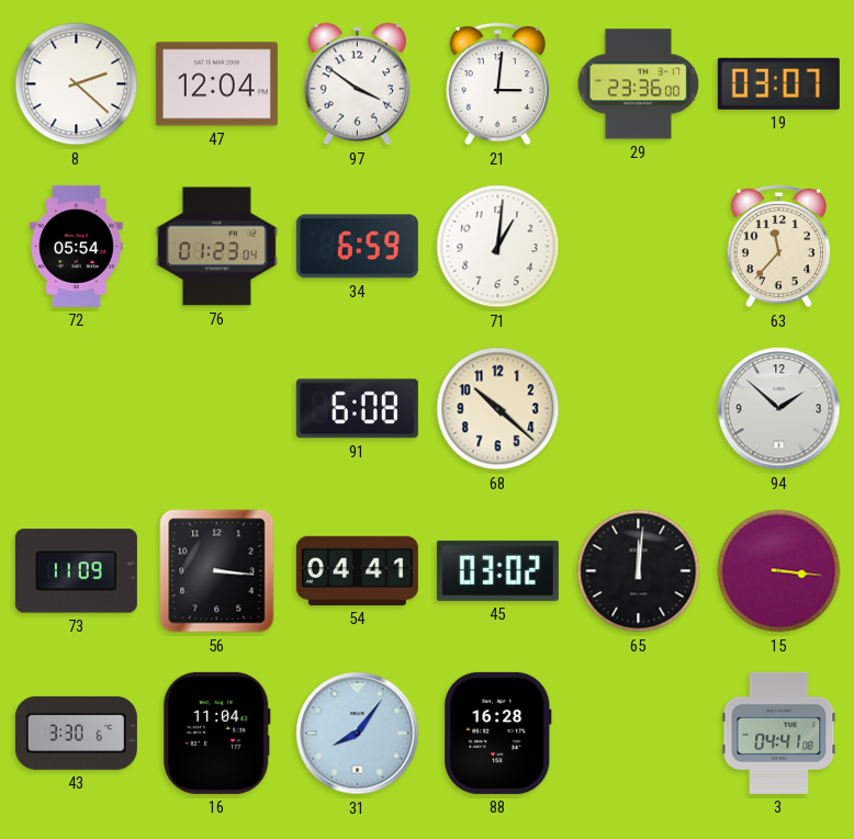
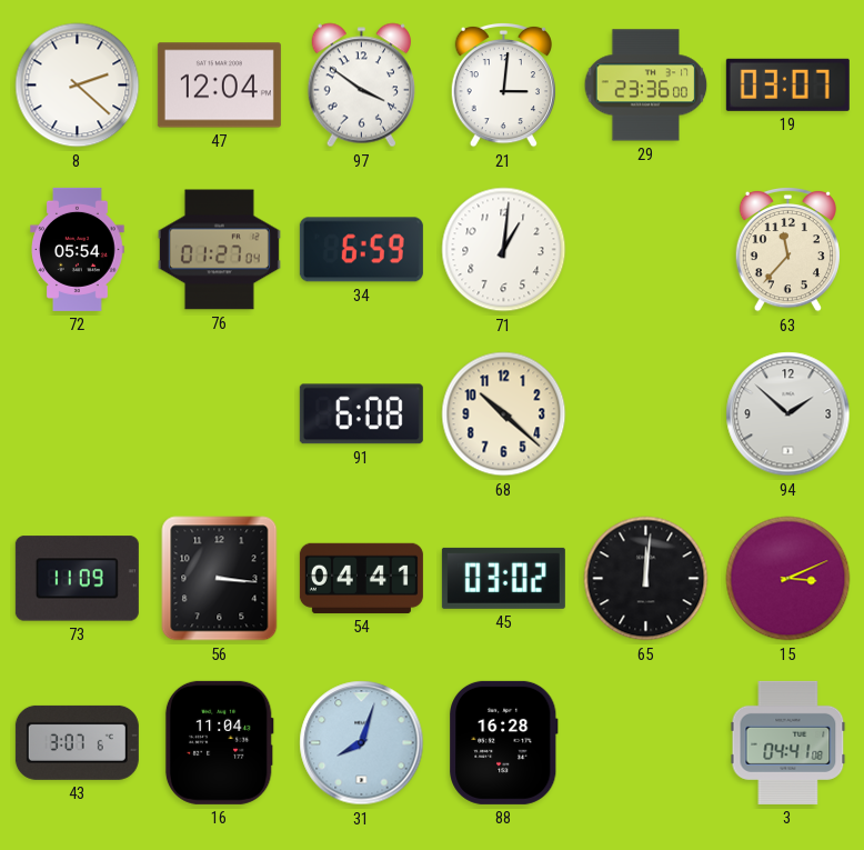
76: 01:23 -> 01:27
15: 3:16 -> 3:11
43: 3:30 -> 3:07
31: 8:06 -> 8:03
